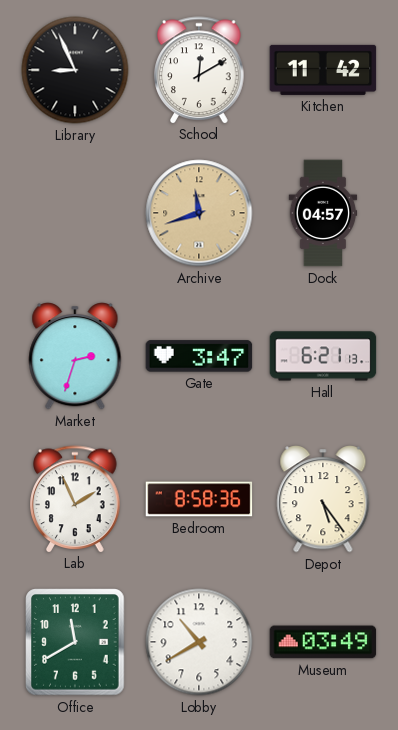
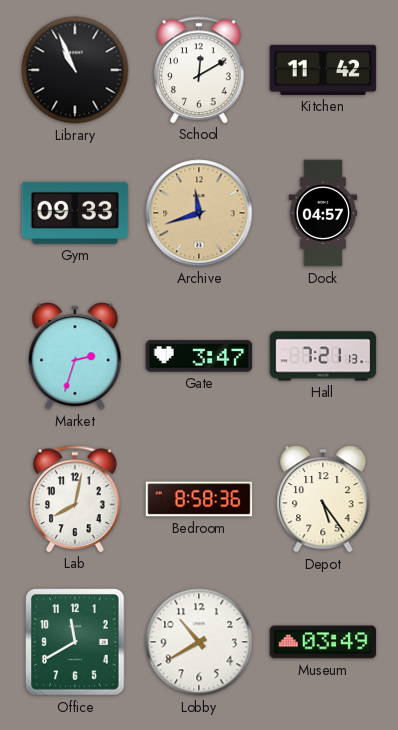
Library: 8:56 -> 10:56
Gym: none -> 09:33
Hall: 6:21 -> 7:21
Lab: 1:56 -> 8:02
